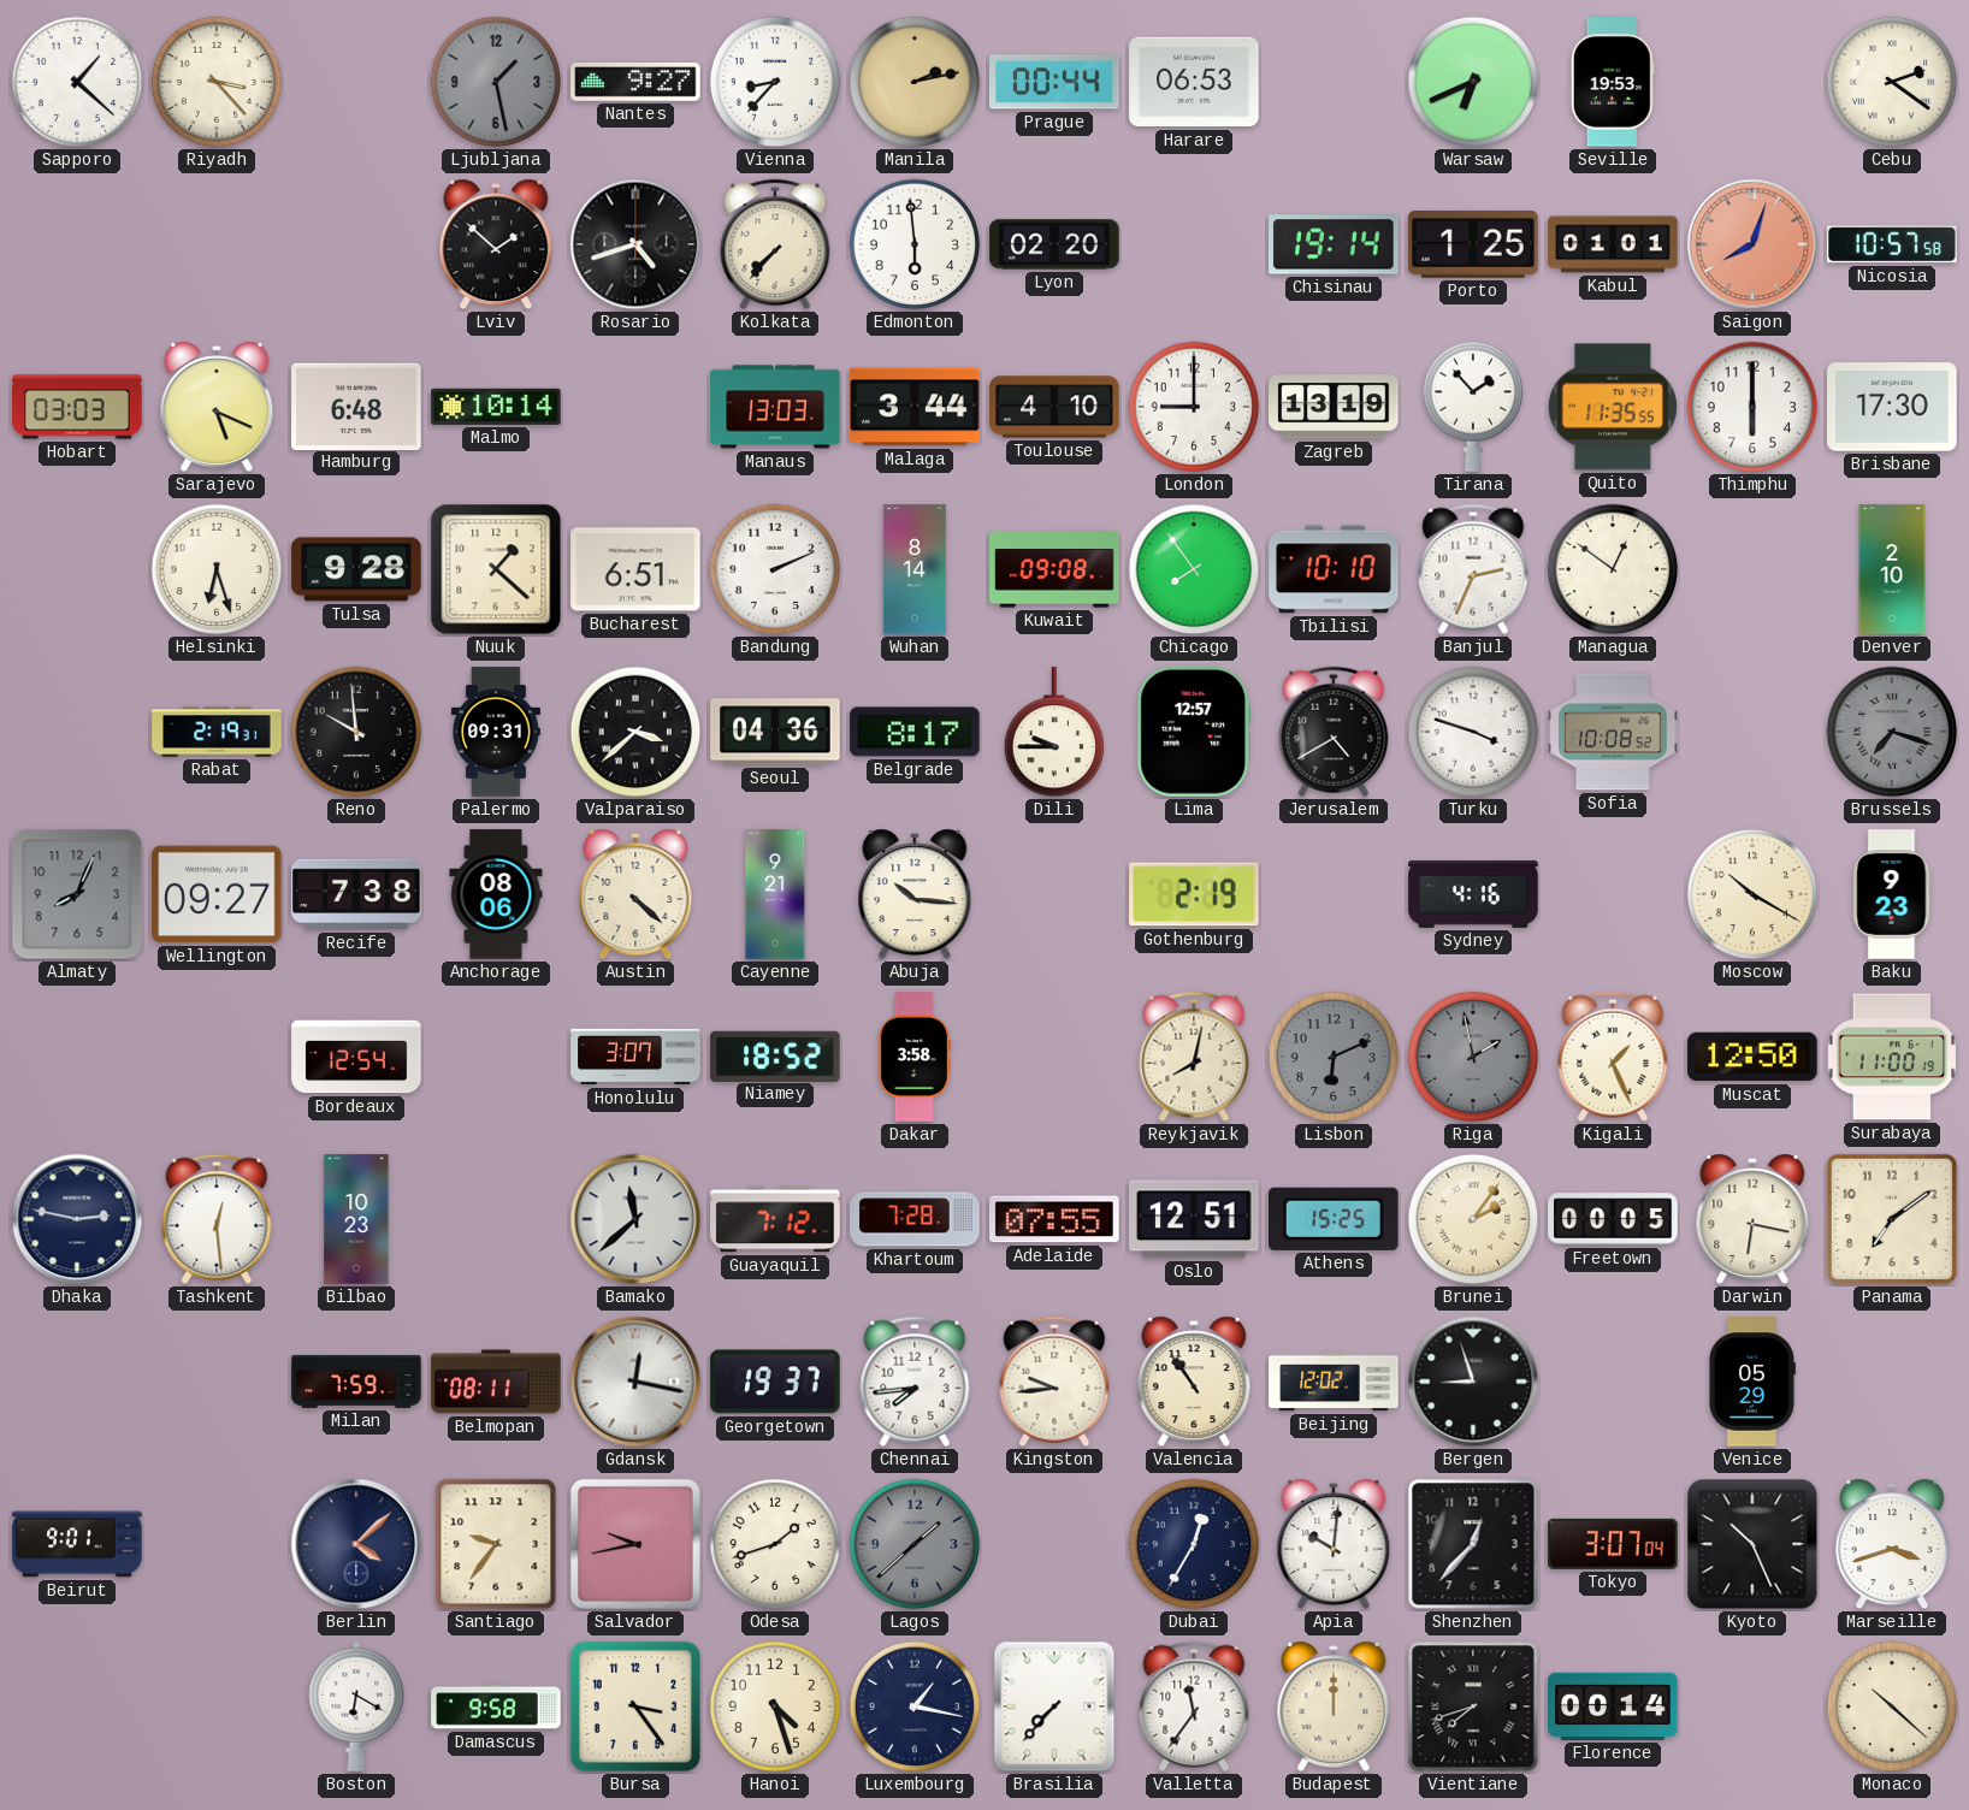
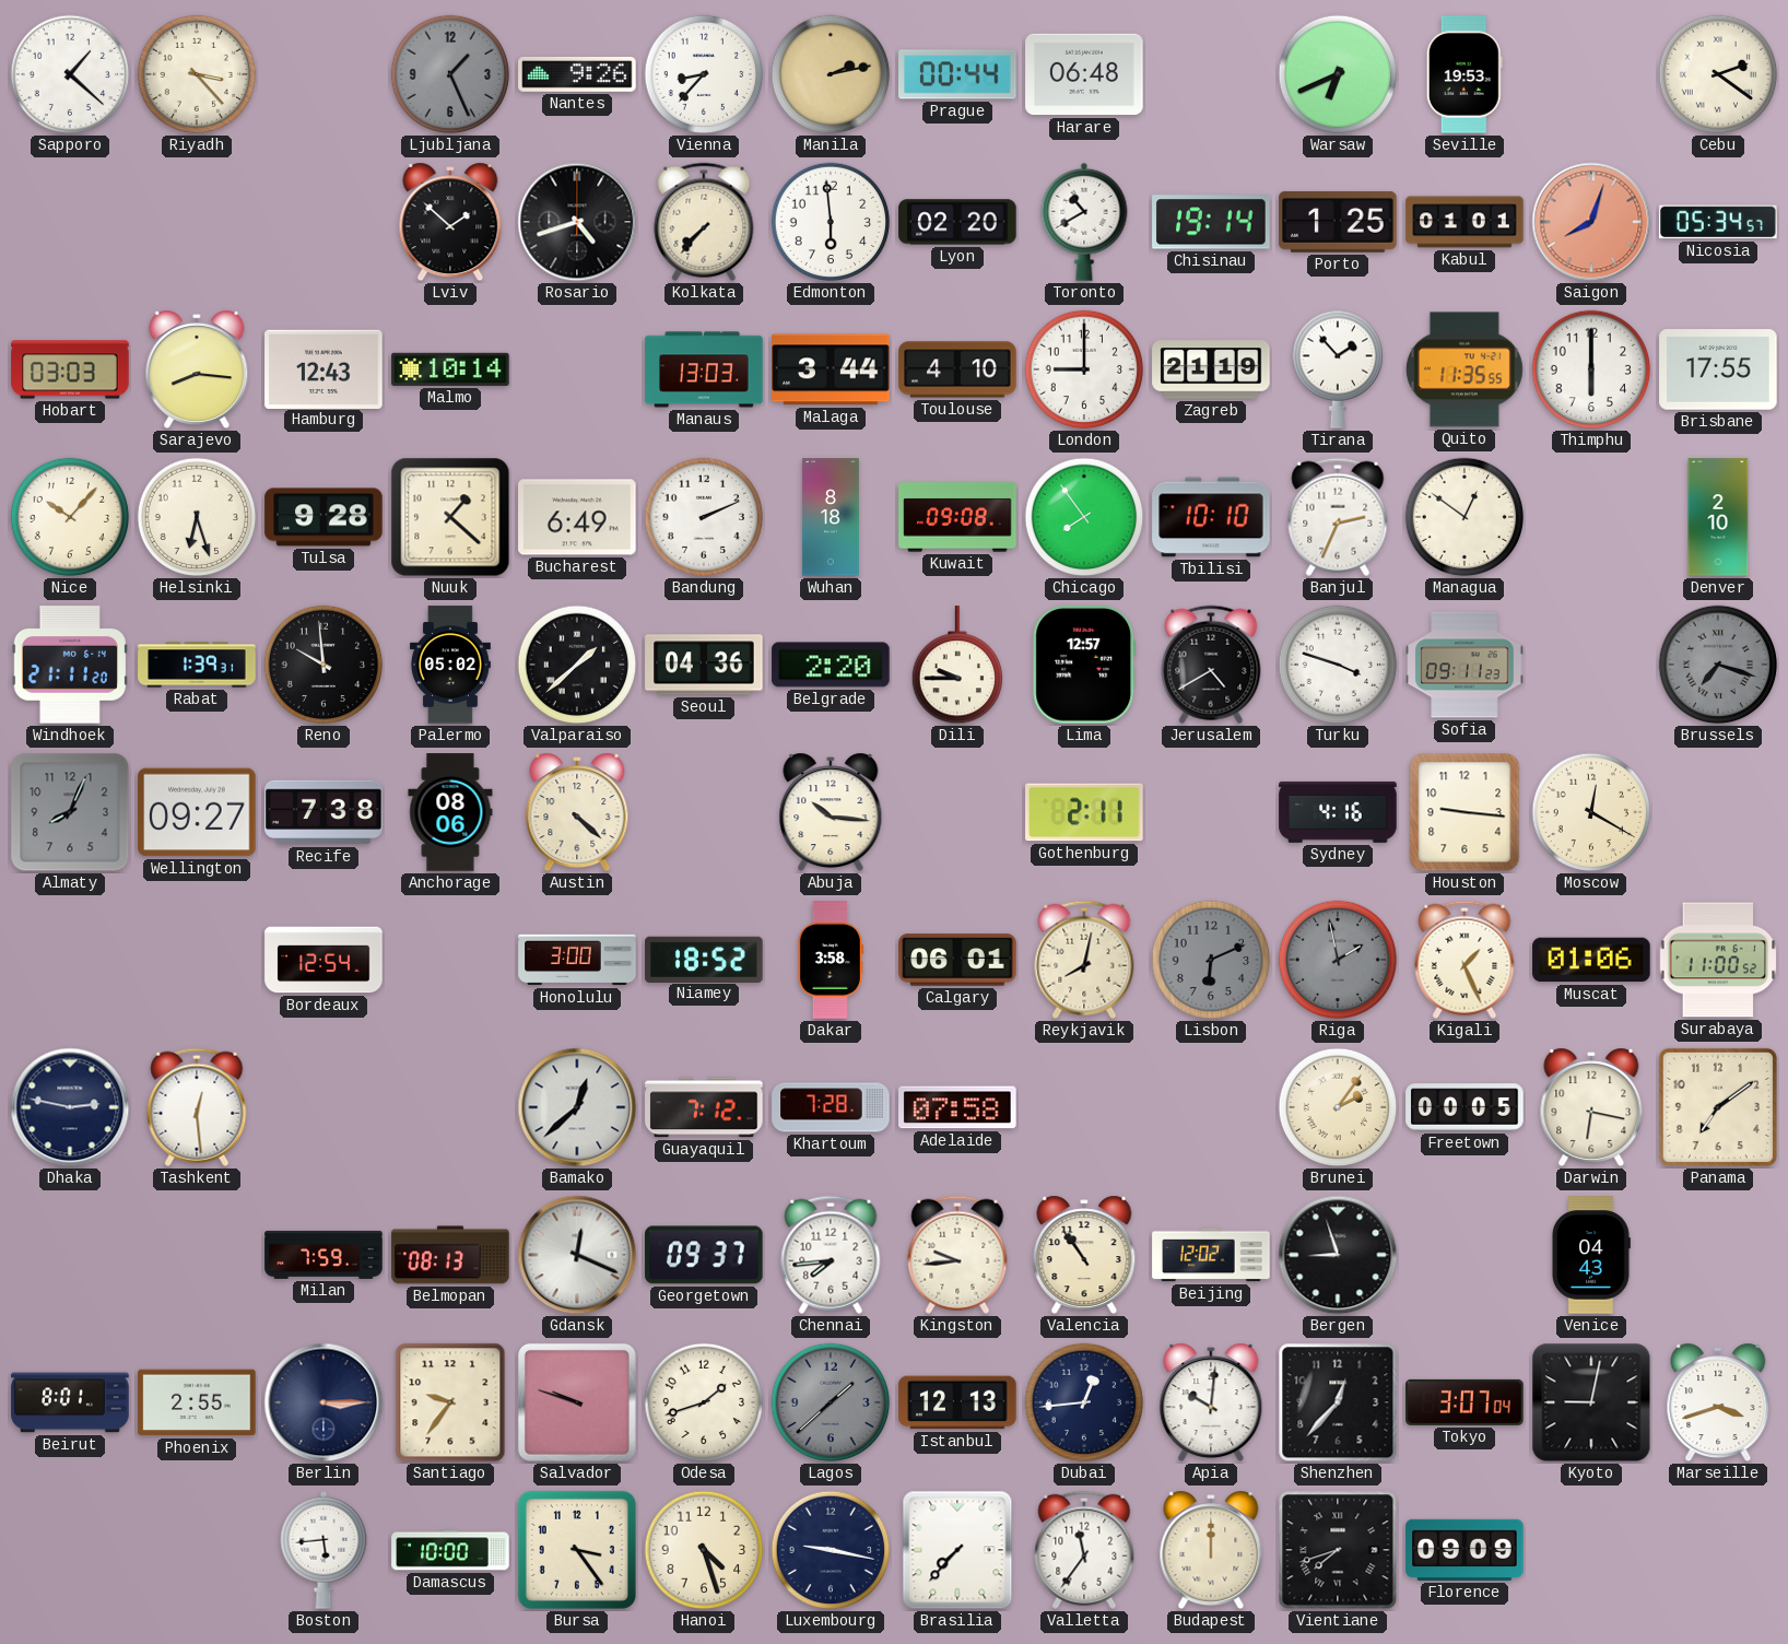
Ljubljana: 1:28 -> 1:26
Nantes: 9:27 -> 9:26
Harare: 06:53 -> 06:48
Toronto: none -> 10:40
Nicosia: 10:57 -> 05:34
Sarajevo: 5:19 -> 8:16
Hamburg: 6:48 -> 12:43
Zagreb: 13:19 -> 21:19
Brisbane: 17:30 -> 17:55
Nice: none -> 10:07
Bucharest: 6:51 -> 6:49
Wuhan: 8:14 -> 8:18
Windhoek: none -> 21:11
Rabat: 2:19 -> 1:39
Palermo: 09:31 -> 05:02
Valparaiso: 3:38 -> 1:38
Belgrade: 8:17 -> 2:20
Sofia: 10:08 -> 09:11
Cayenne: 9:21 -> none
Gothenburg: 2:19 -> 2:11
Houston: none -> 9:16
Moscow: 10:20 -> 12:20
Baku: 9:23 -> none
Honolulu: 3:07 -> 3:00
Calgary: none -> 06:01
Muscat: 12:50 -> 01:06
Surabaya: 11:00:19 -> 11:00:52
Bilbao: 10:23 -> none
Bamako: 11:38 -> 12:38
Adelaide: 07:55 -> 07:58
Oslo: 12:51 -> none
Athens: 15:25 -> none
Belmopan: 08:11 -> 08:13
Gdansk: 12:17 -> 12:19
Georgetown: 19:37 -> 09:37
Venice: 05:29 -> 04:43
Beirut: 9:01 -> 8:01
Phoenix: none -> 2:55
Berlin: 4:08 -> 3:15
Salvador: 9:43 -> 9:48
Istanbul: none -> 12:13
Dubai: 12:35 -> 12:44
Kyoto: 10:26 -> 9:02
Boston: 6:20 -> 5:44
Damascus: 9:58 -> 10:00
Luxembourg: 1:17 -> 9:17
Florence: 00:14 -> 09:09
Monaco: 10:22 -> none
